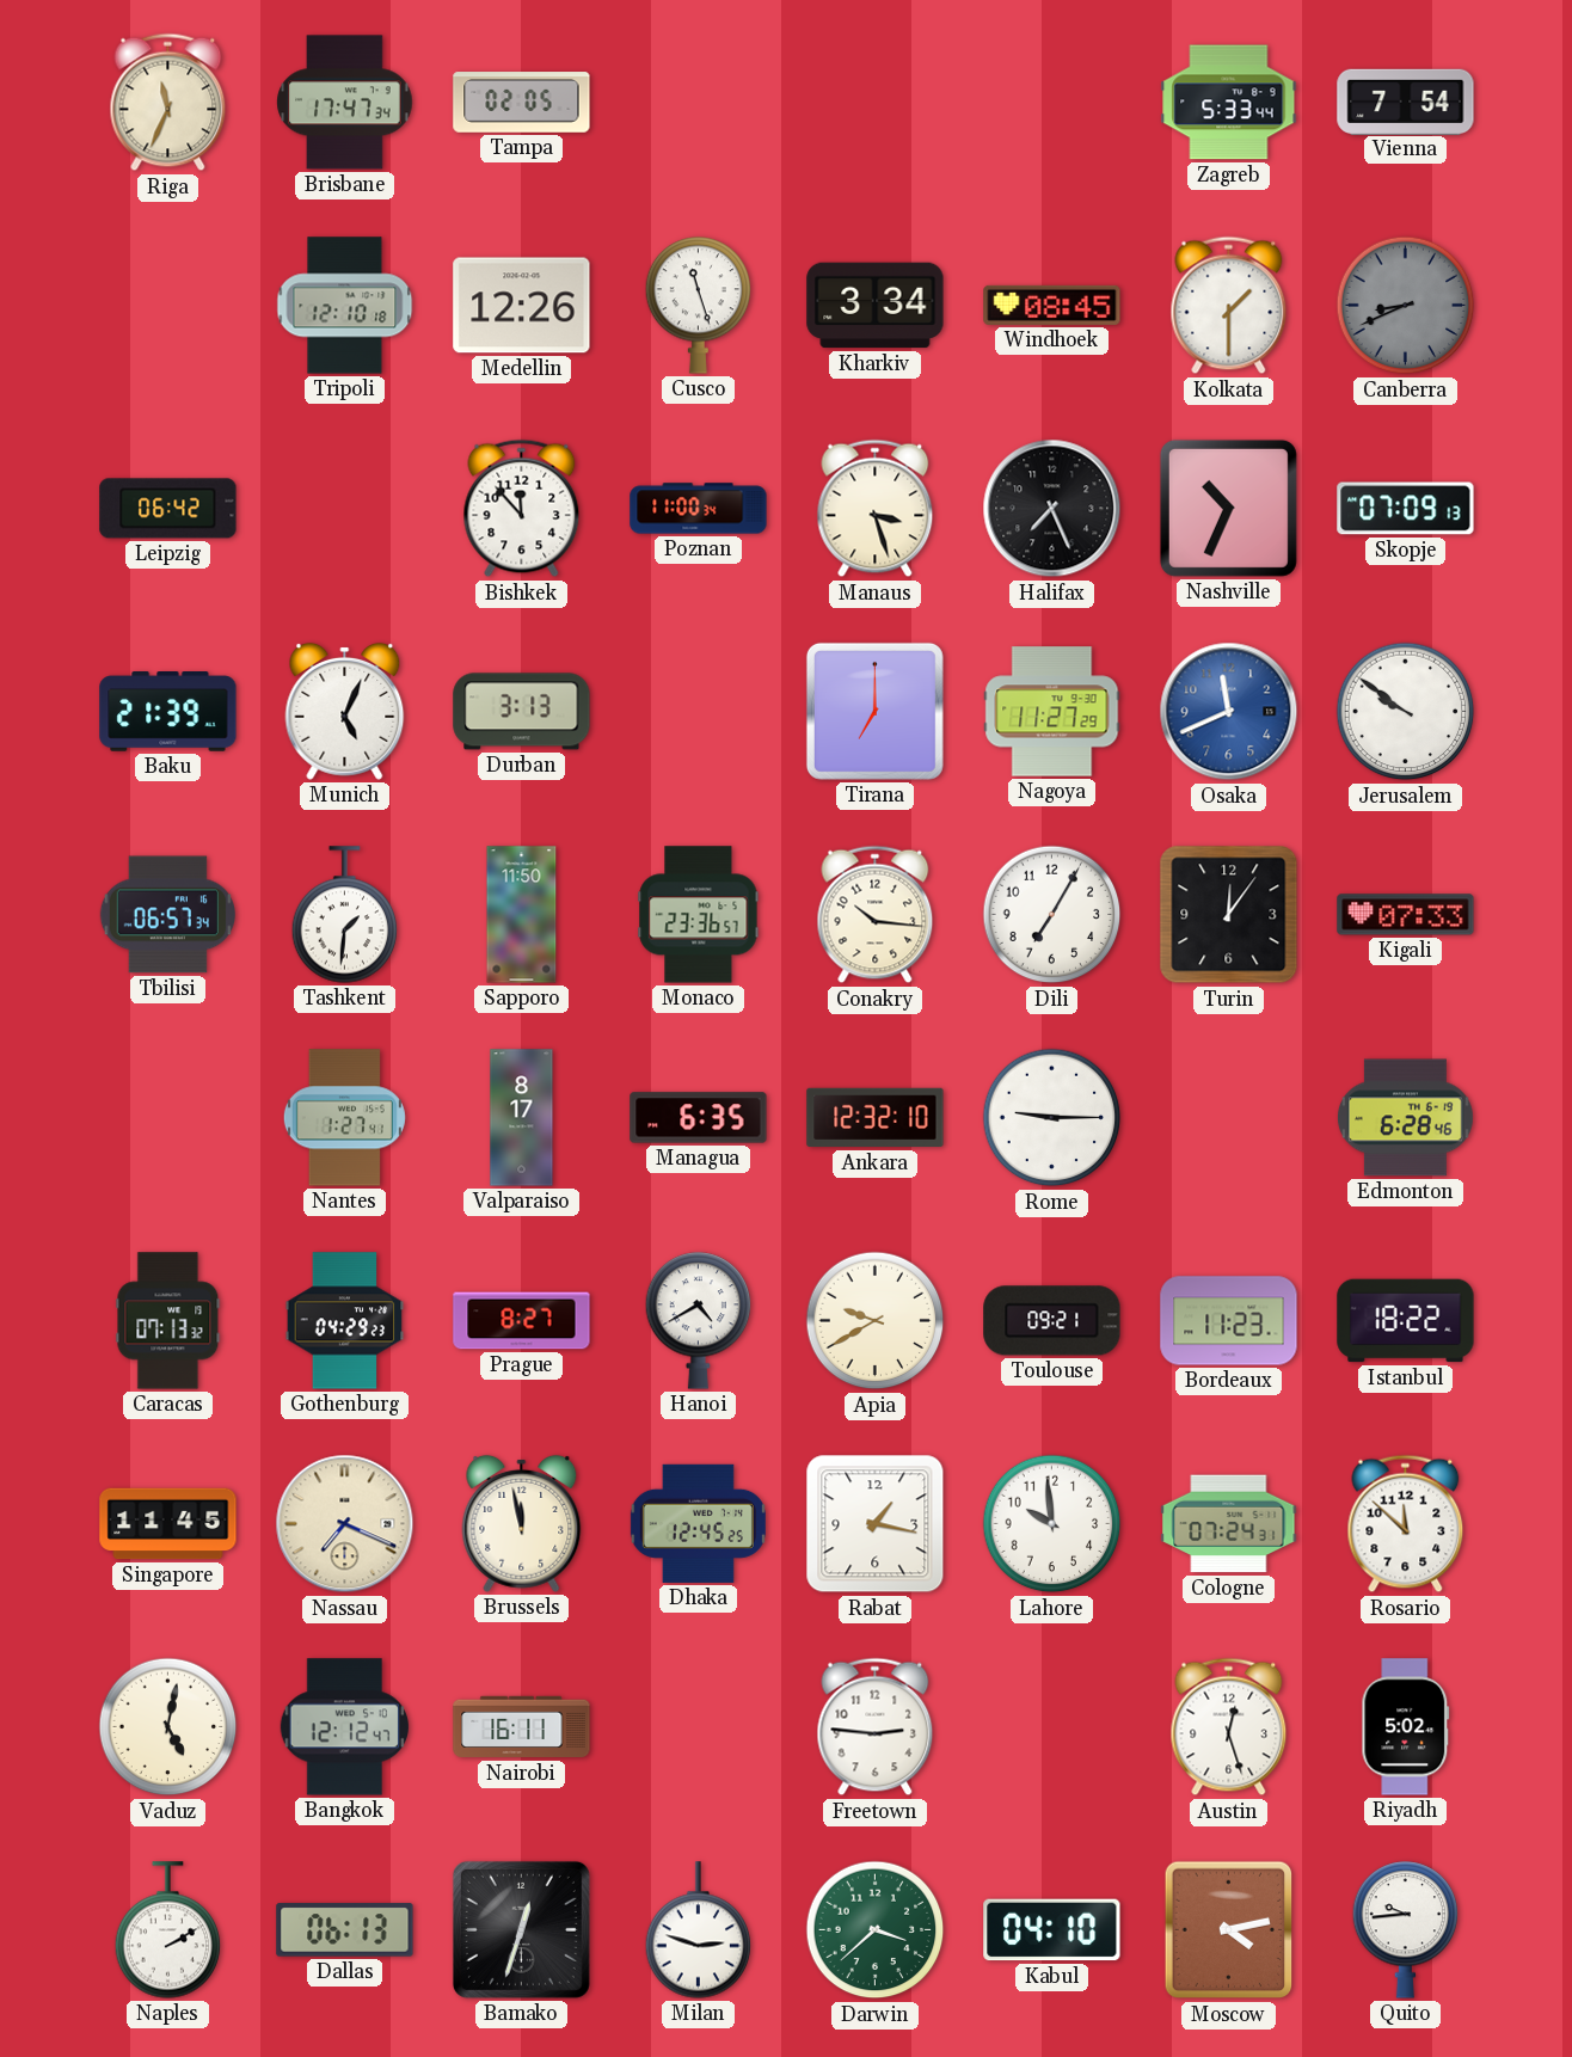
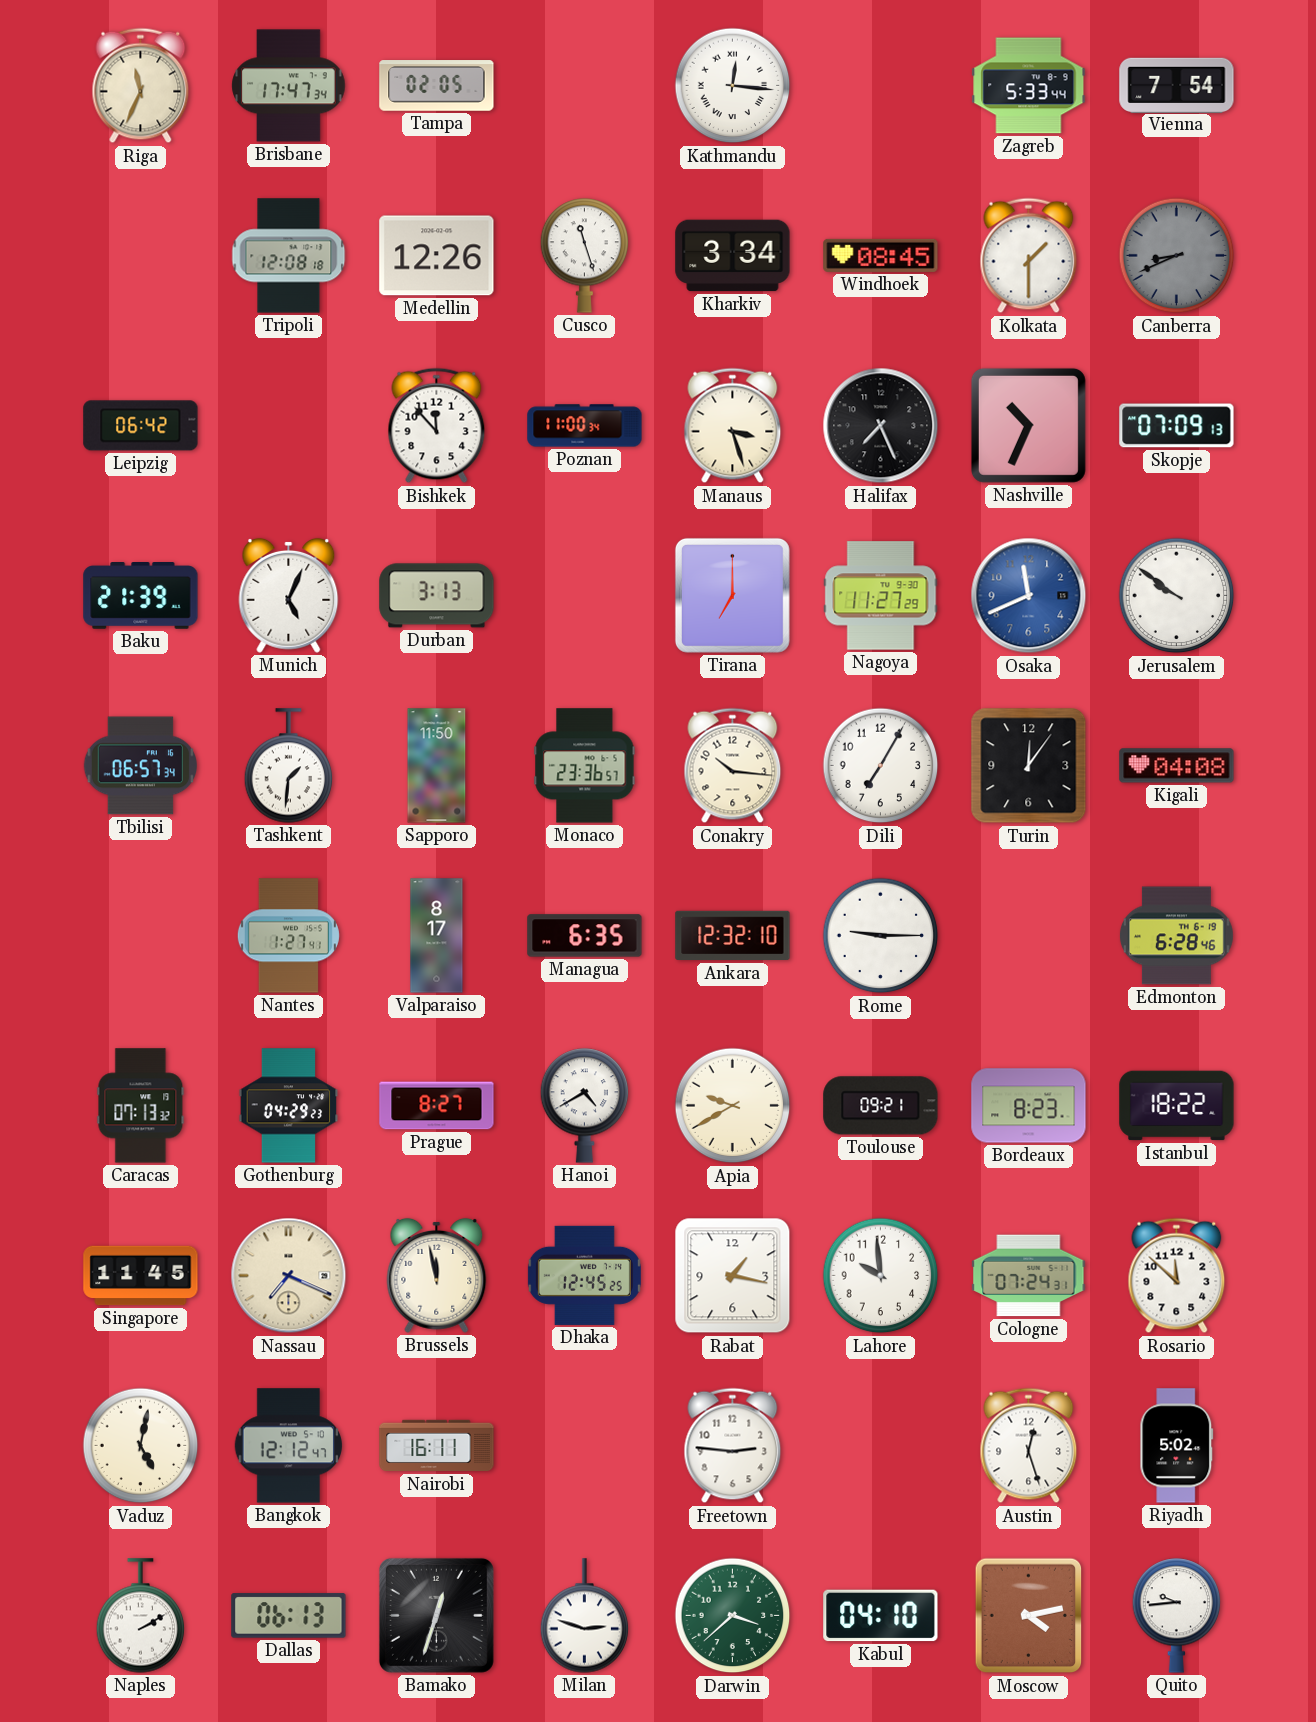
Kathmandu: none -> 12:16
Tripoli: 12:10 -> 12:08
Kigali: 07:33 -> 04:08
Bordeaux: 11:23 -> 8:23
